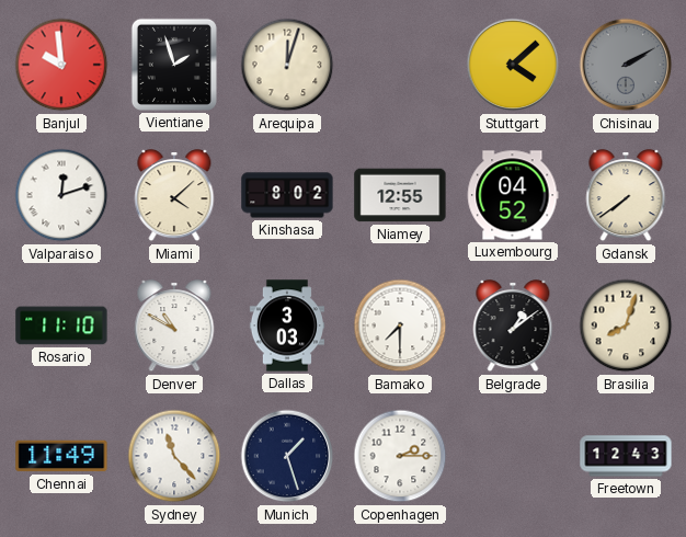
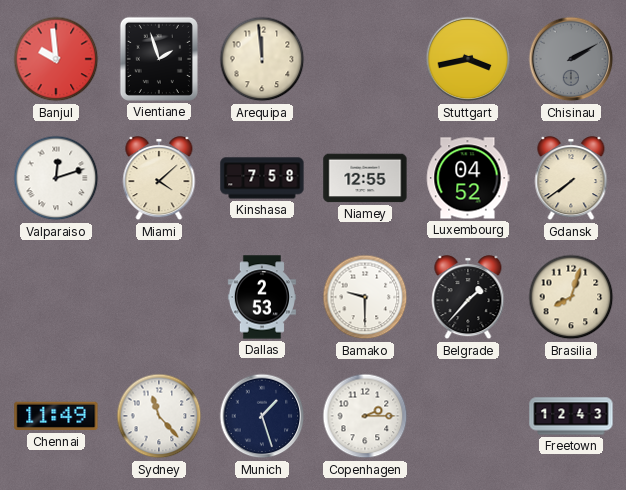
Arequipa: 12:03 -> 11:59
Stuttgart: 4:08 -> 3:43
Kinshasa: 8:02 -> 7:58
Rosario: 11:10 -> none
Denver: 10:50 -> none
Dallas: 3:03 -> 2:53
Bamako: 7:30 -> 9:30
Belgrade: 1:09 -> 1:37
